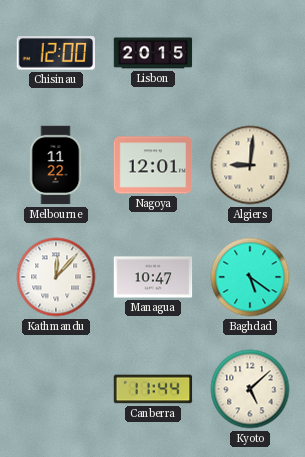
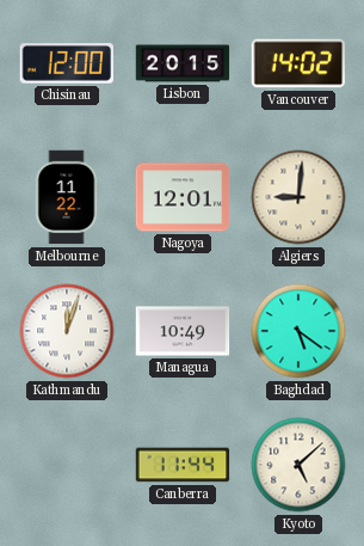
Vancouver: none -> 14:02
Kathmandu: 12:07 -> 12:03
Managua: 10:47 -> 10:49
